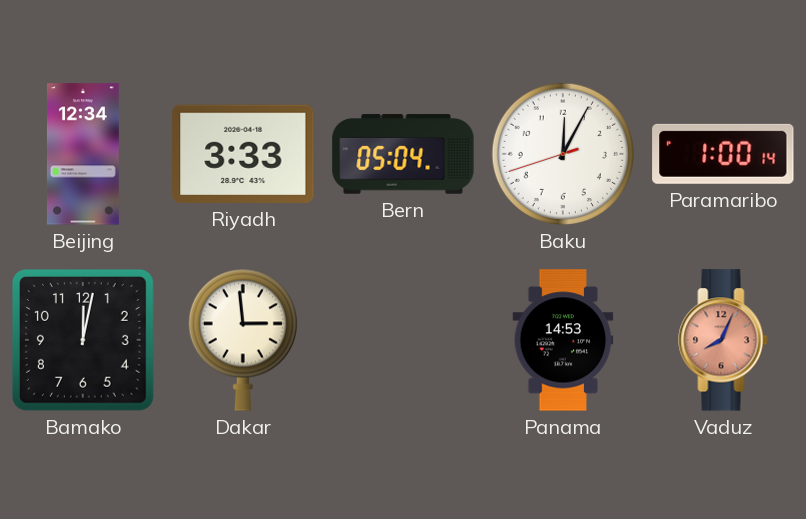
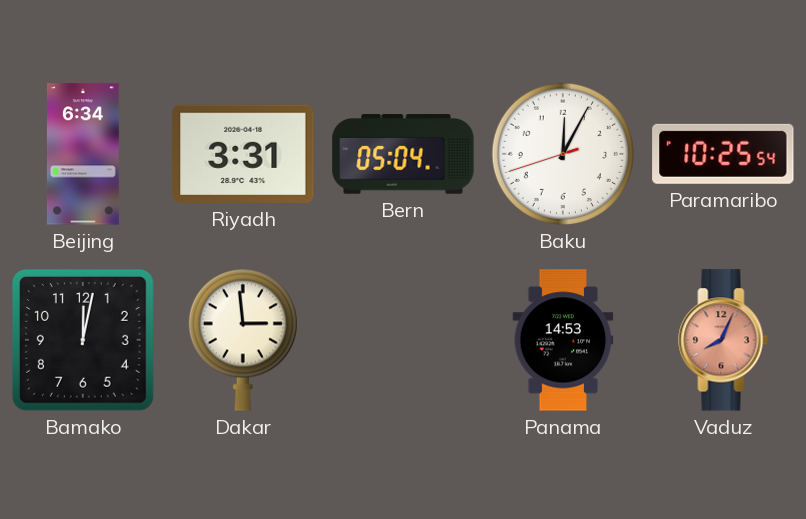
Beijing: 12:34 -> 6:34
Riyadh: 3:33 -> 3:31
Paramaribo: 1:00 -> 10:25
